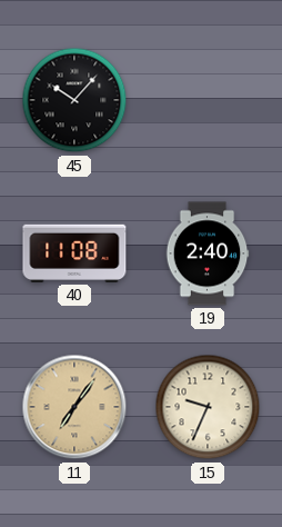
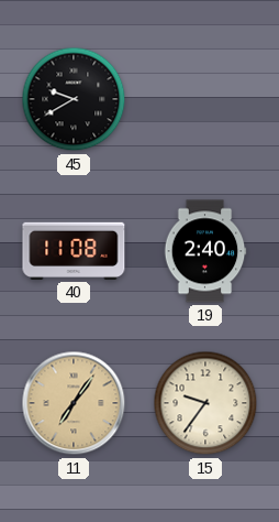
45: 10:07 -> 9:40
15: 9:34 -> 9:36
